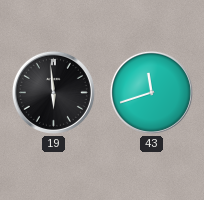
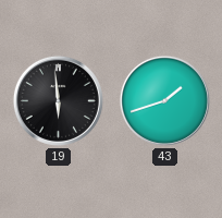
43: 11:42 -> 1:42
